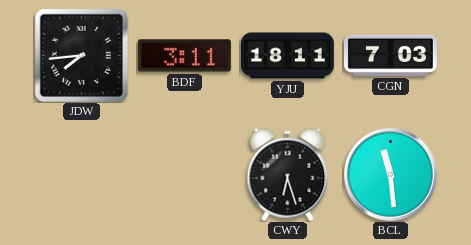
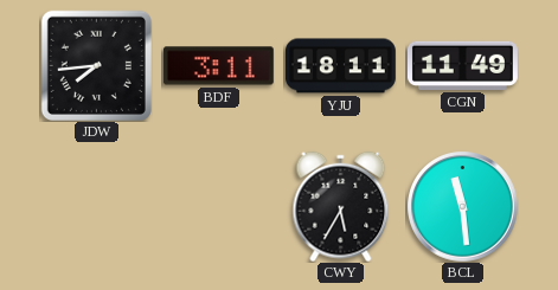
CGN: 7:03 -> 11:49
CWY: 6:27 -> 5:35
